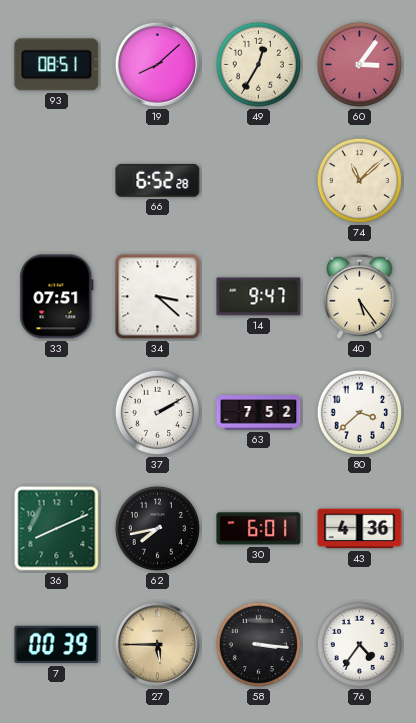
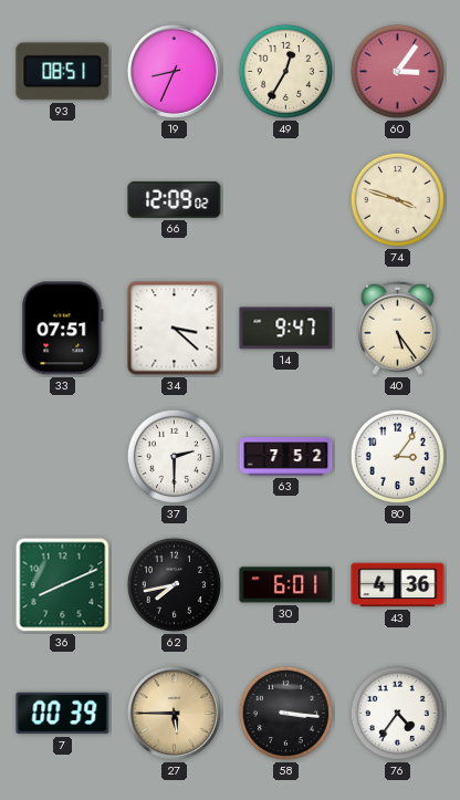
19: 8:08 -> 8:34
66: 6:52 -> 12:09
74: 11:08 -> 3:48
37: 2:10 -> 2:30
80: 3:38 -> 3:06
